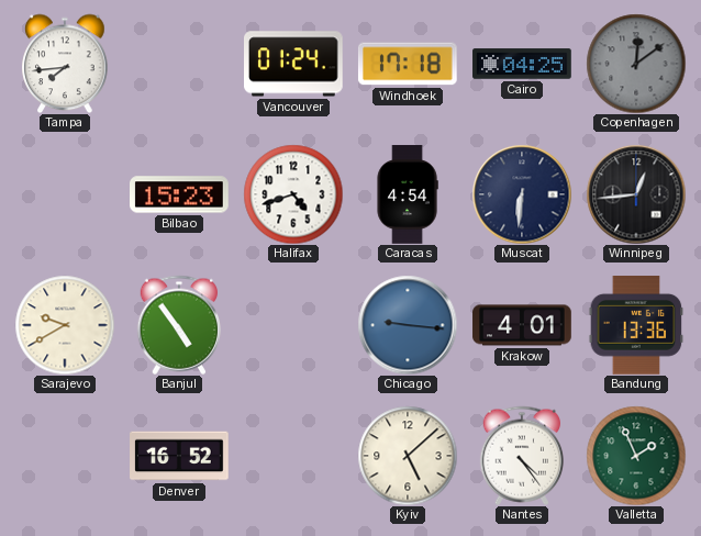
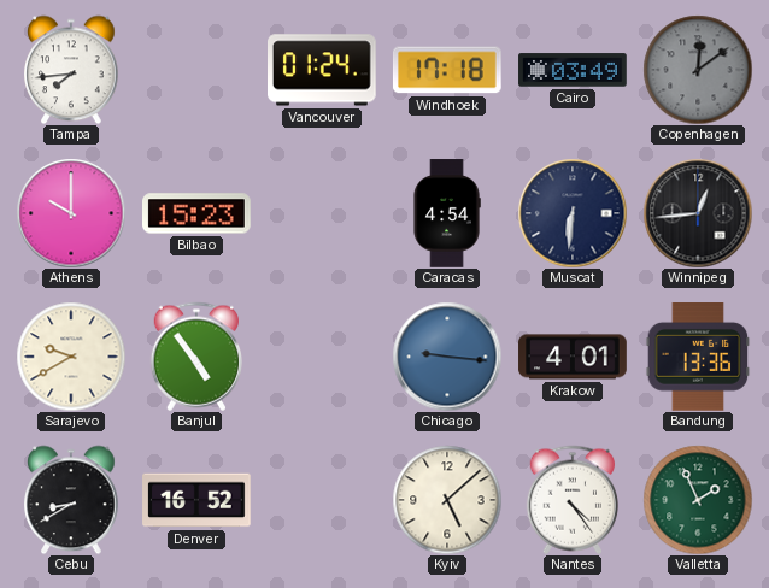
Cairo: 04:25 -> 03:49
Athens: none -> 10:00
Halifax: 4:42 -> none
Cebu: none -> 8:40
